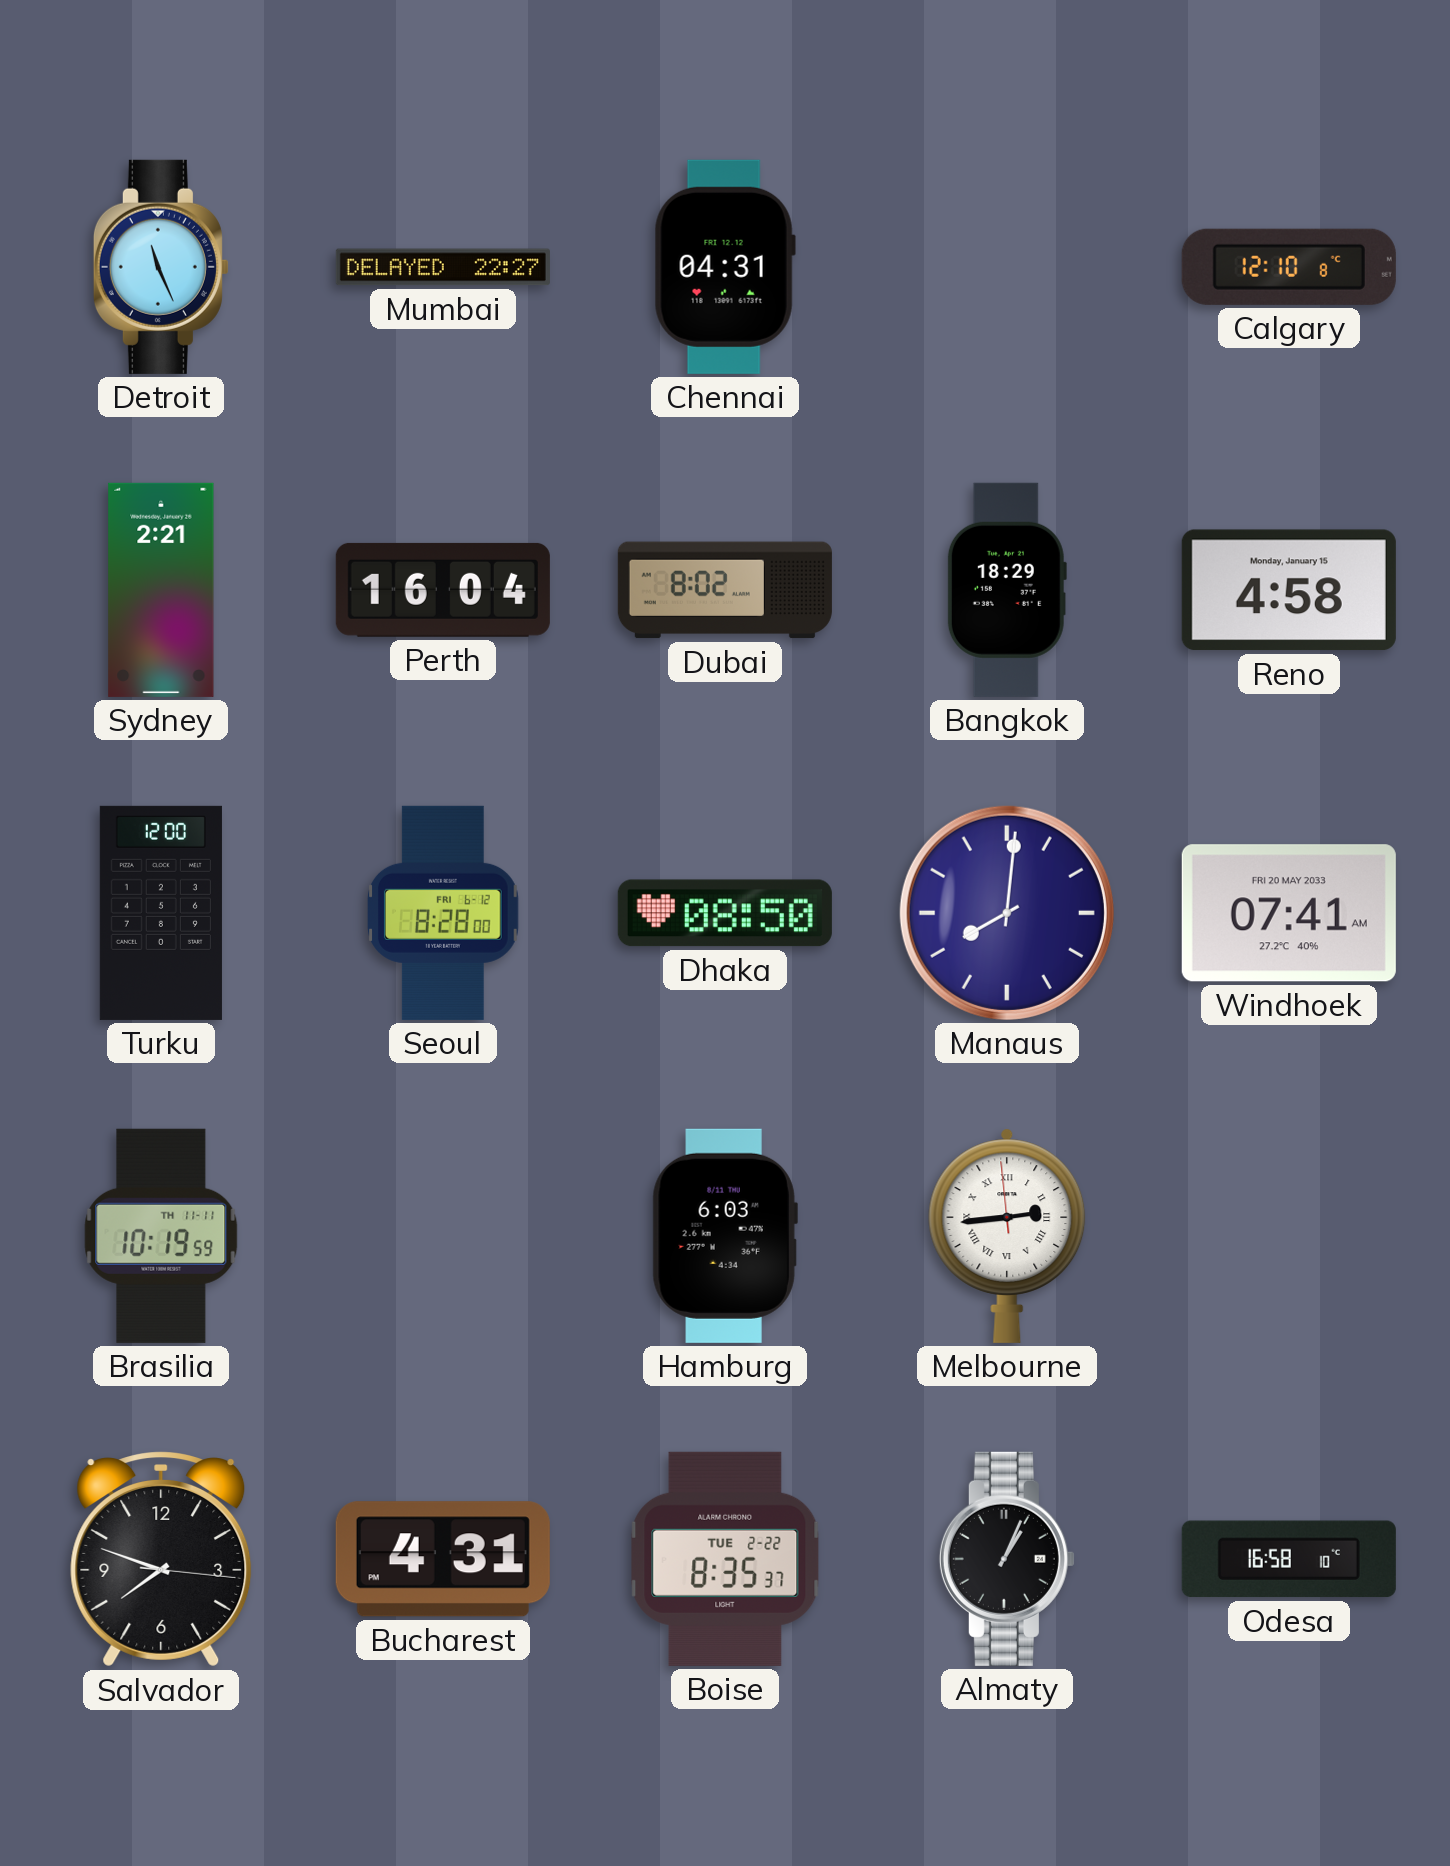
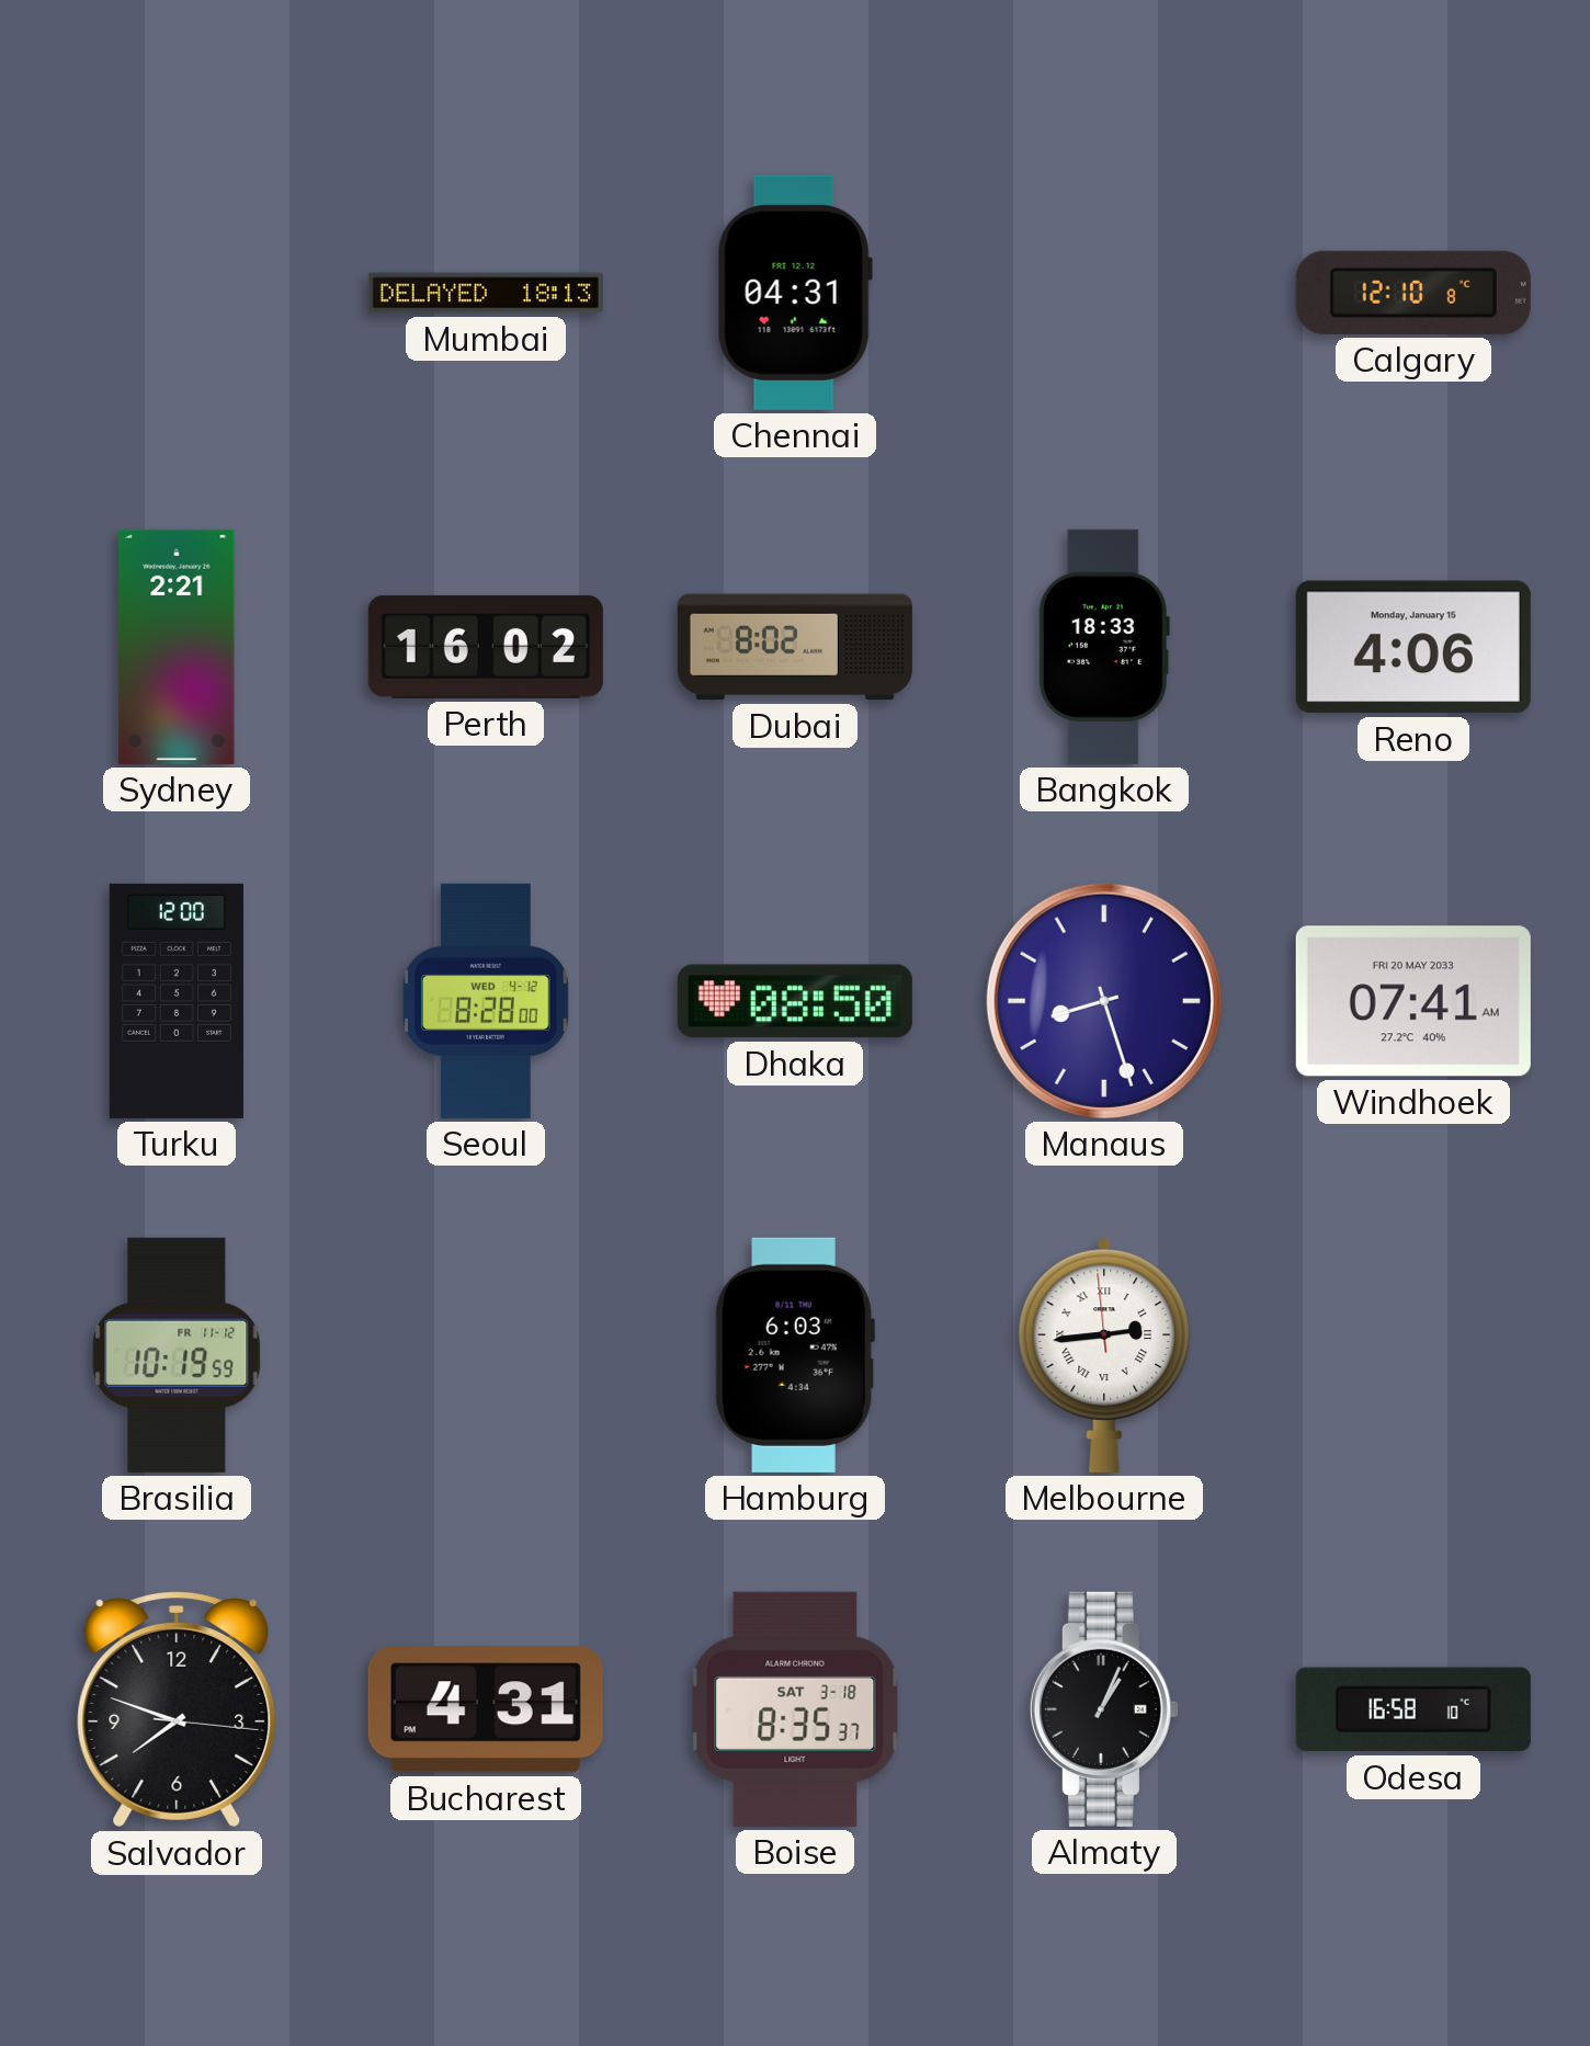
Detroit: 11:26 -> none
Mumbai: 22:27 -> 18:13
Perth: 16:04 -> 16:02
Bangkok: 18:29 -> 18:33
Reno: 4:58 -> 4:06
Seoul date: FRI 6-12 -> WED 4-12
Manaus: 8:01 -> 8:27
Brasilia date: TH 11-11 -> FR 11-12
Boise date: TUE 2-22 -> SAT 3-18
